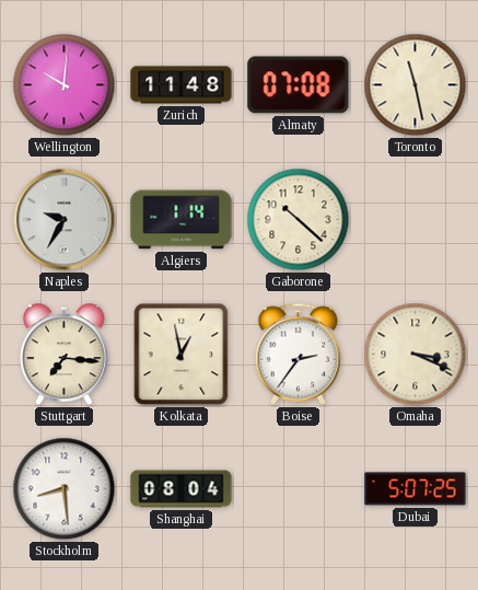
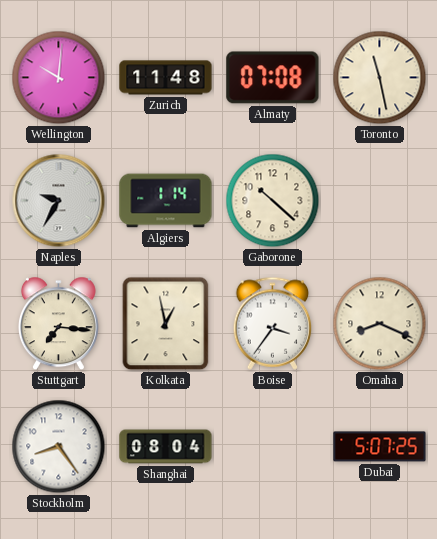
Boise: 2:36 -> 3:36
Omaha: 3:19 -> 8:19
Stockholm: 8:29 -> 8:24
